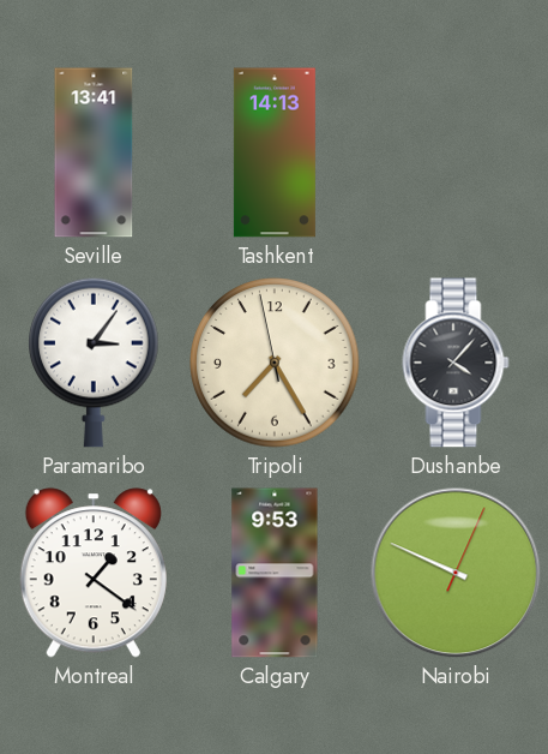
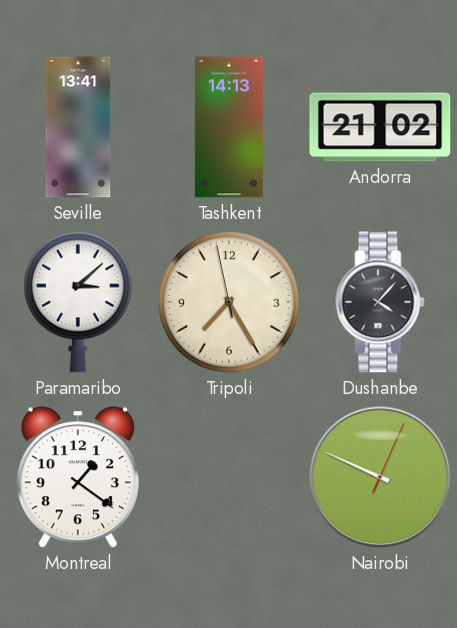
Andorra: none -> 21:02
Paramaribo: 3:06 -> 3:08
Calgary: 9:53 -> none
